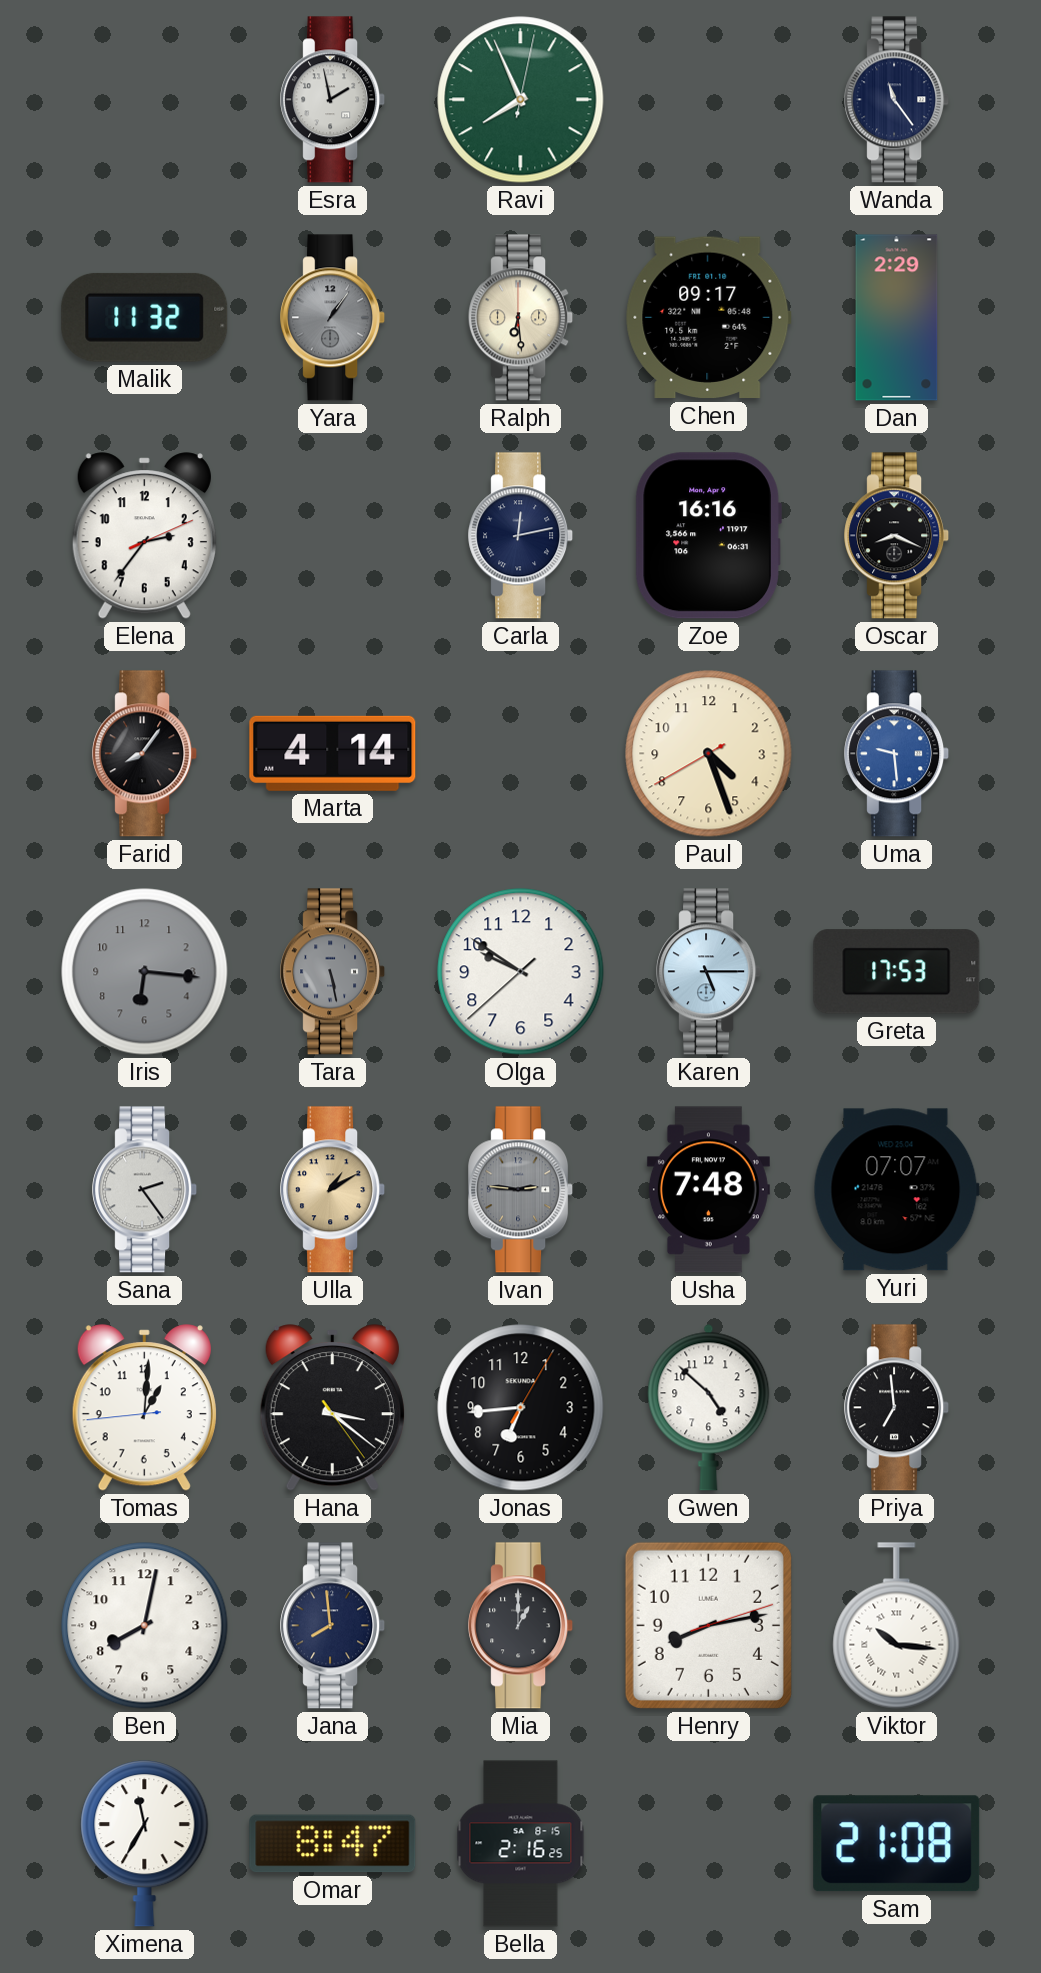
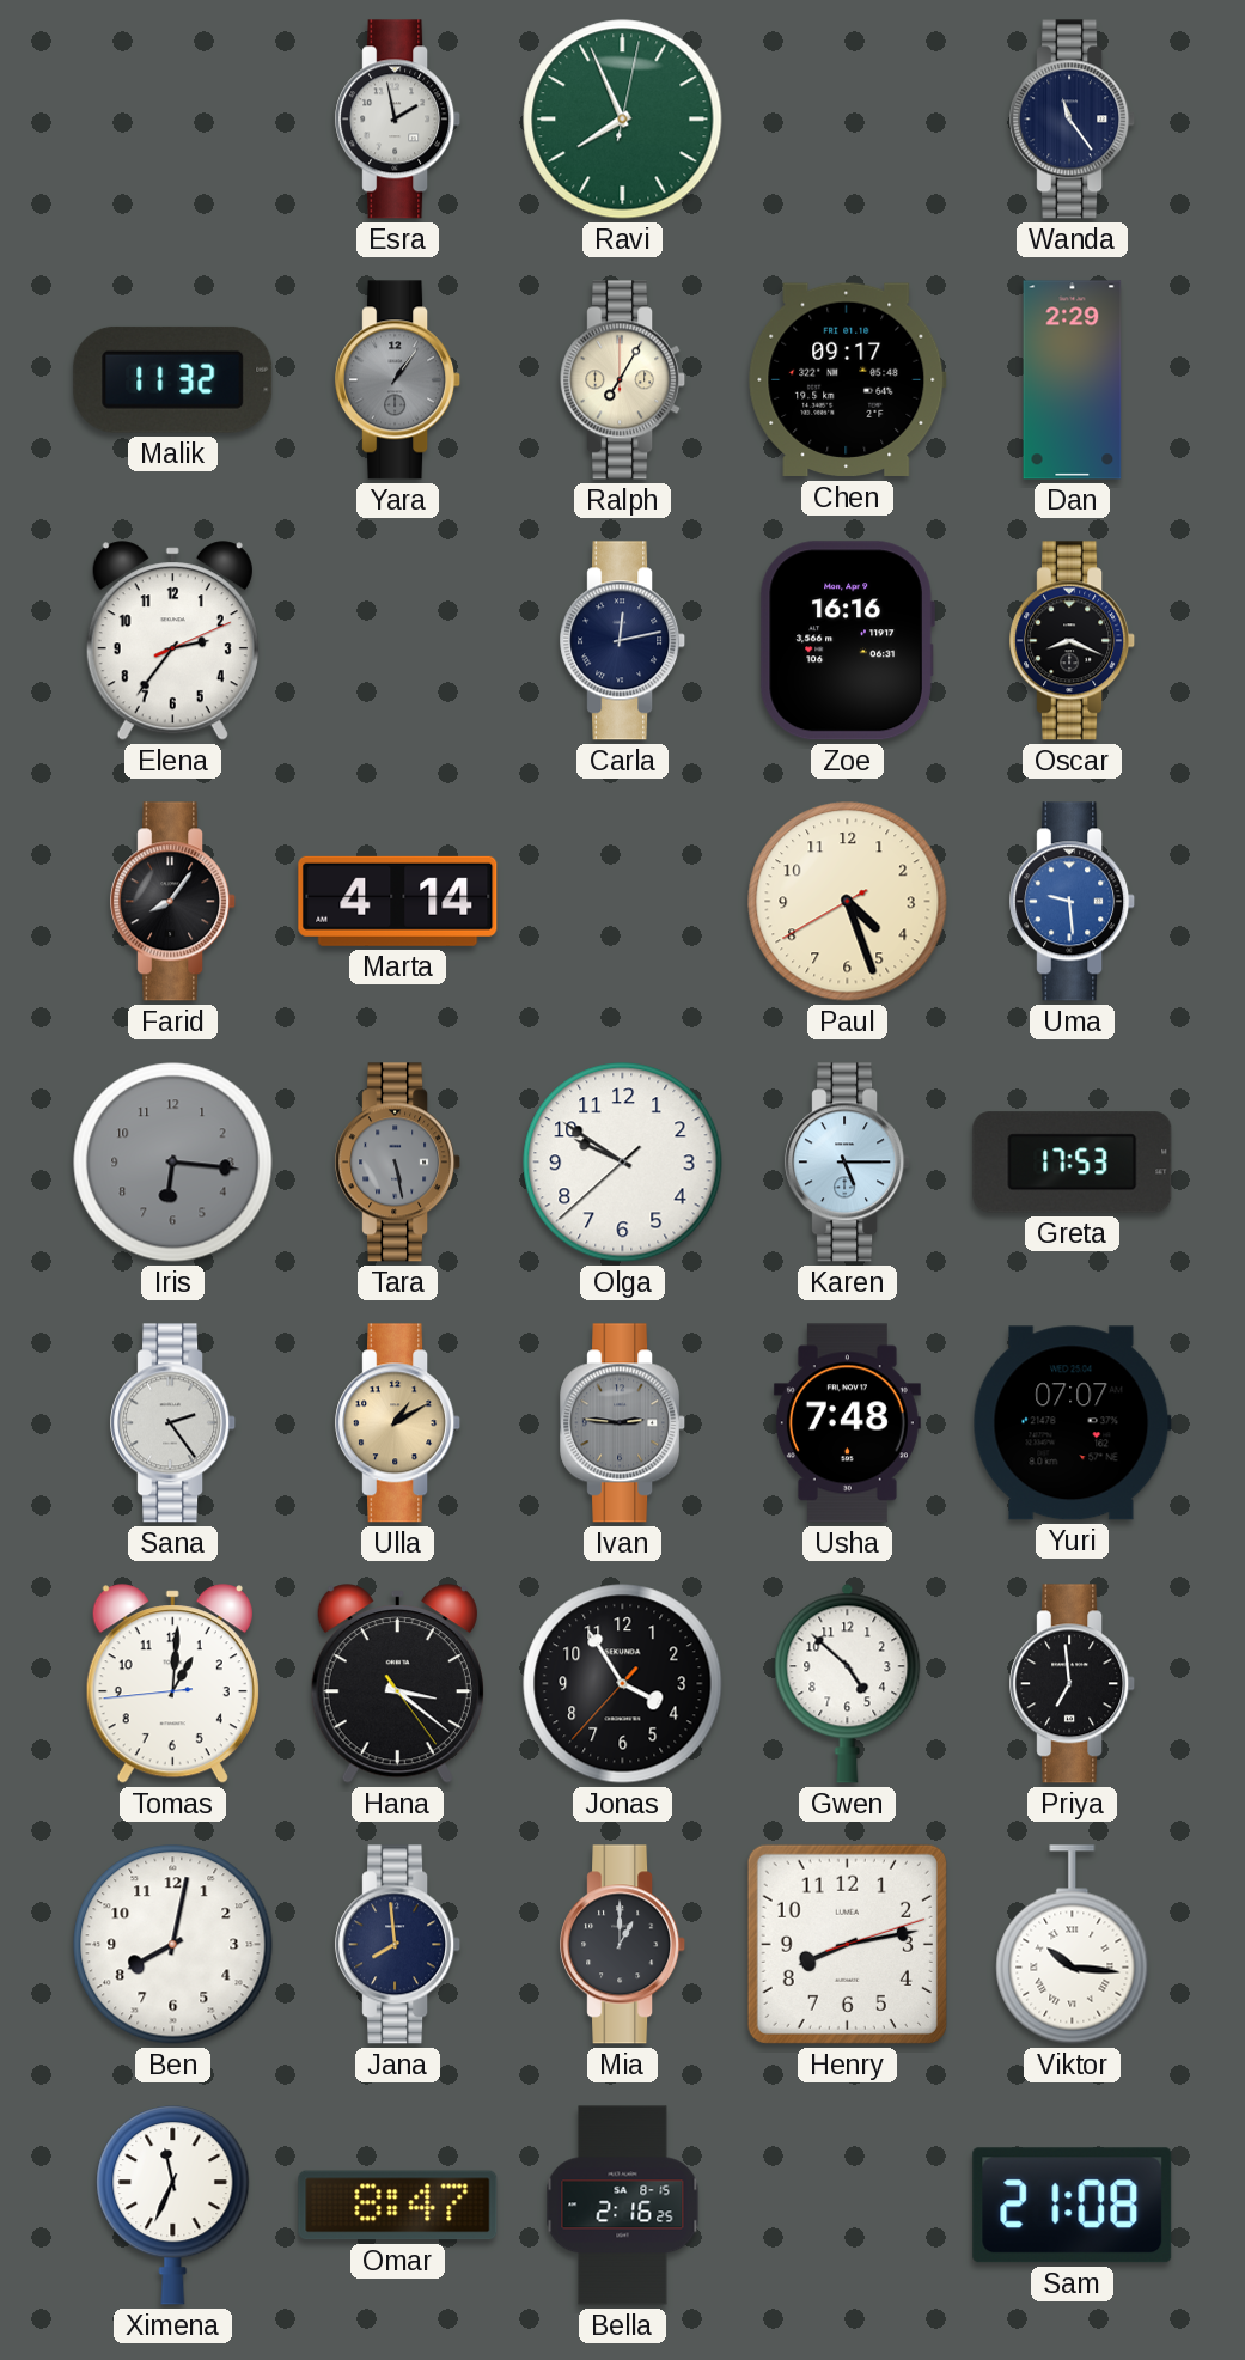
Ralph: 6:29 -> 7:05
Jonas: 6:44 -> 3:54
Ximena: 11:35 -> 11:34
